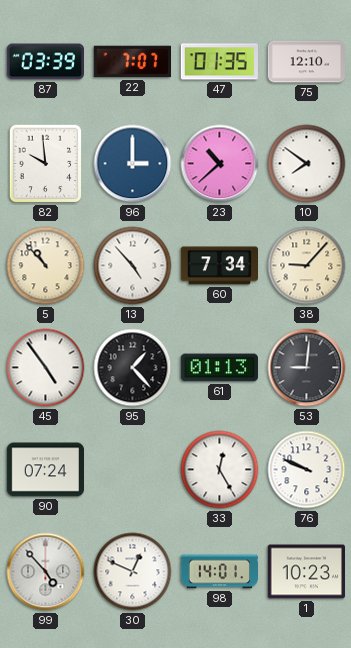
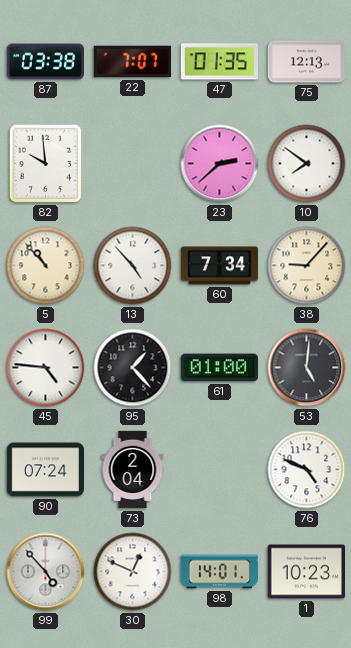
87: 03:39 -> 03:38
75: 12:10 -> 12:13
96: 3:00 -> none
23: 10:38 -> 2:38
45: 4:54 -> 4:46
61: 01:13 -> 01:00
53: 9:01 -> 5:01
73: none -> 2:04
33: 12:25 -> none
76: 9:49 -> 4:49
